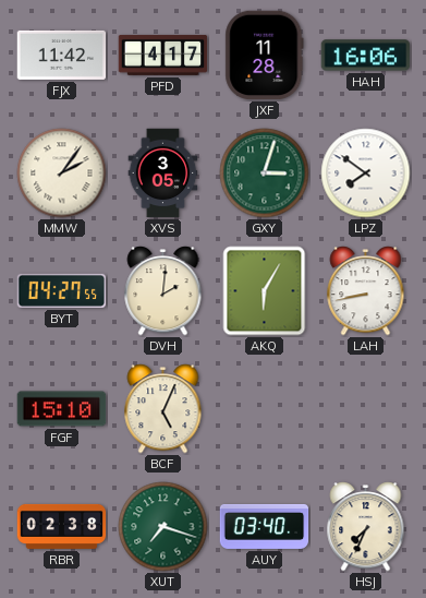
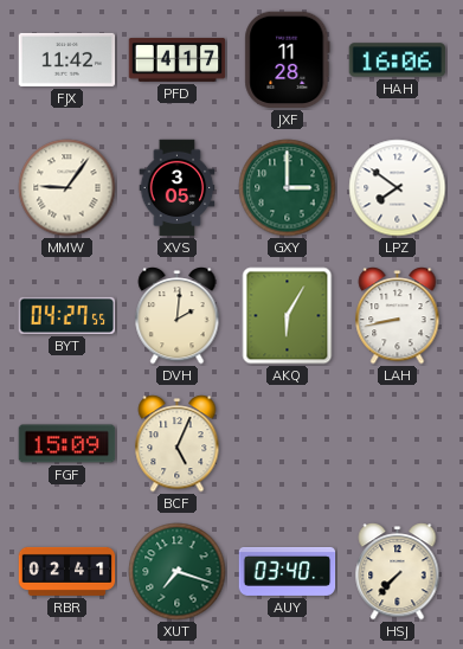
MMW: 2:06 -> 9:06
GXY: 3:03 -> 3:00
FGF: 15:10 -> 15:09
RBR: 02:38 -> 02:41
HSJ: 7:34 -> 7:37
